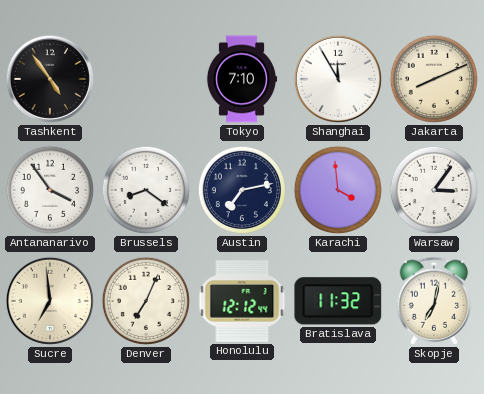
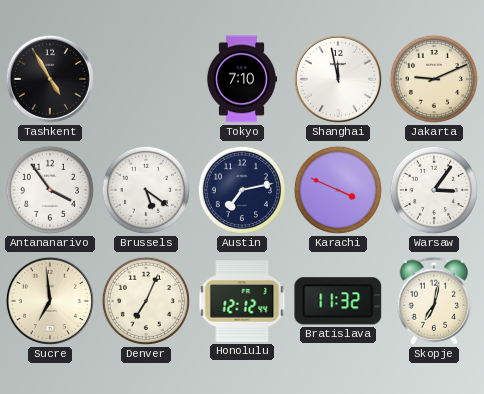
Tashkent: 4:54 -> 4:55
Shanghai: 11:55 -> 11:58
Jakarta: 8:11 -> 9:11
Brussels: 8:21 -> 5:21
Karachi: 3:59 -> 3:49
